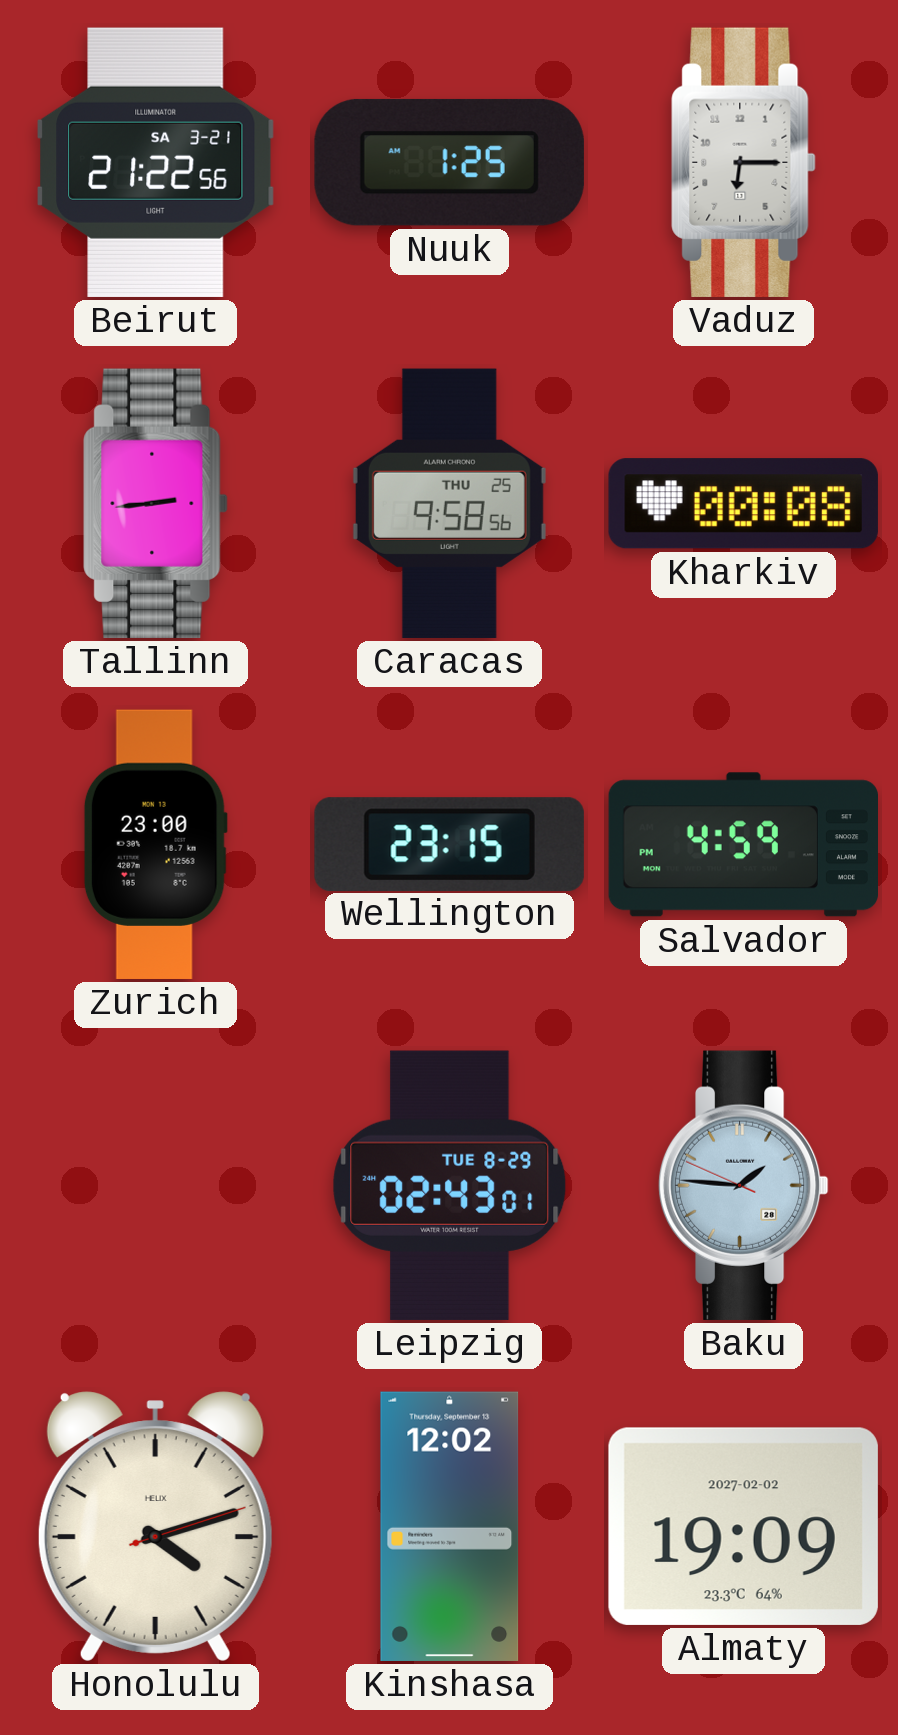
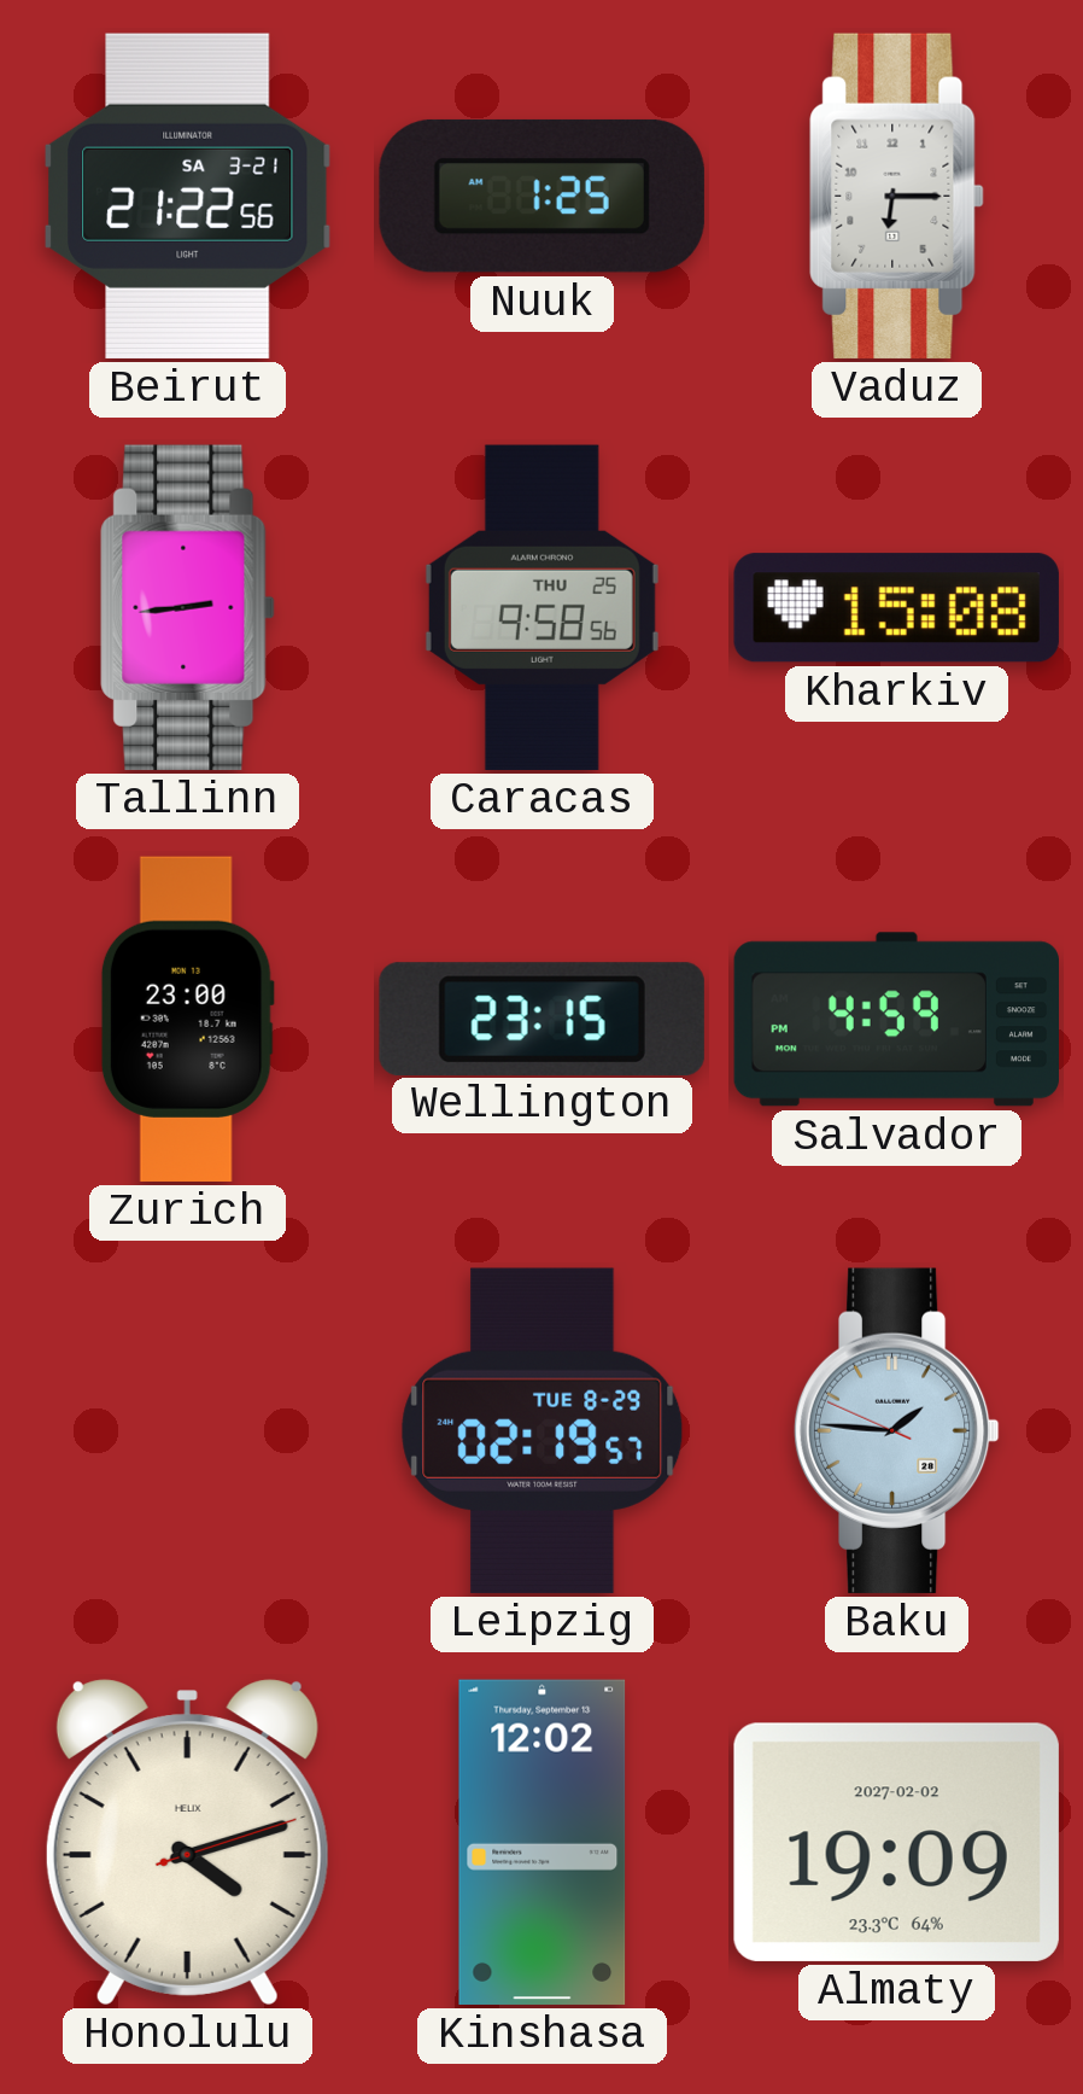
Kharkiv: 00:08 -> 15:08
Leipzig: 02:43 -> 02:19
